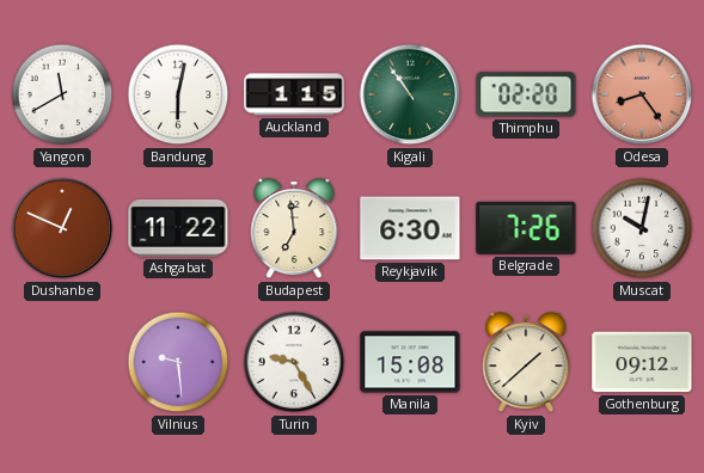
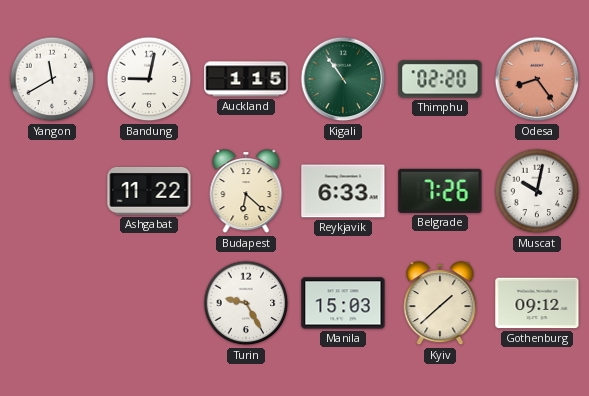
Bandung: 6:02 -> 9:02
Dushanbe: 12:49 -> none
Budapest: 6:59 -> 6:22
Reykjavik: 6:30 -> 6:33
Vilnius: 9:29 -> none
Manila: 15:08 -> 15:03
